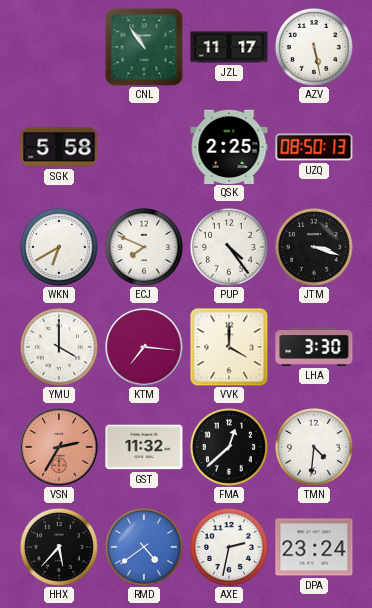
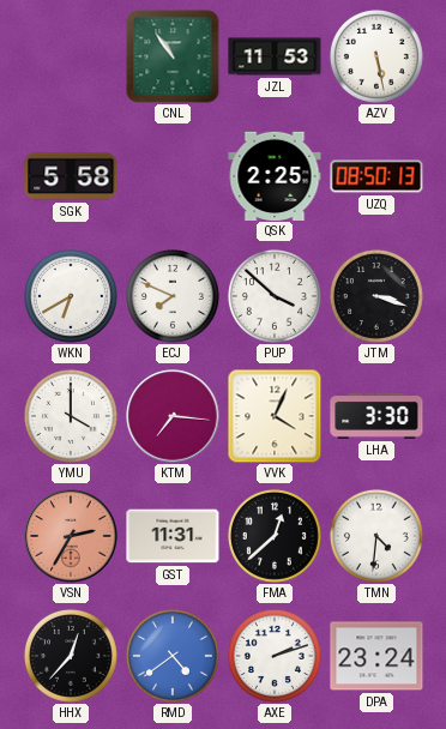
JZL: 11:17 -> 11:53
PUP: 4:24 -> 3:52
VVK: 4:00 -> 4:04
GST: 11:32 -> 11:31
HHX: 5:37 -> 12:37
AXE: 2:32 -> 2:12
